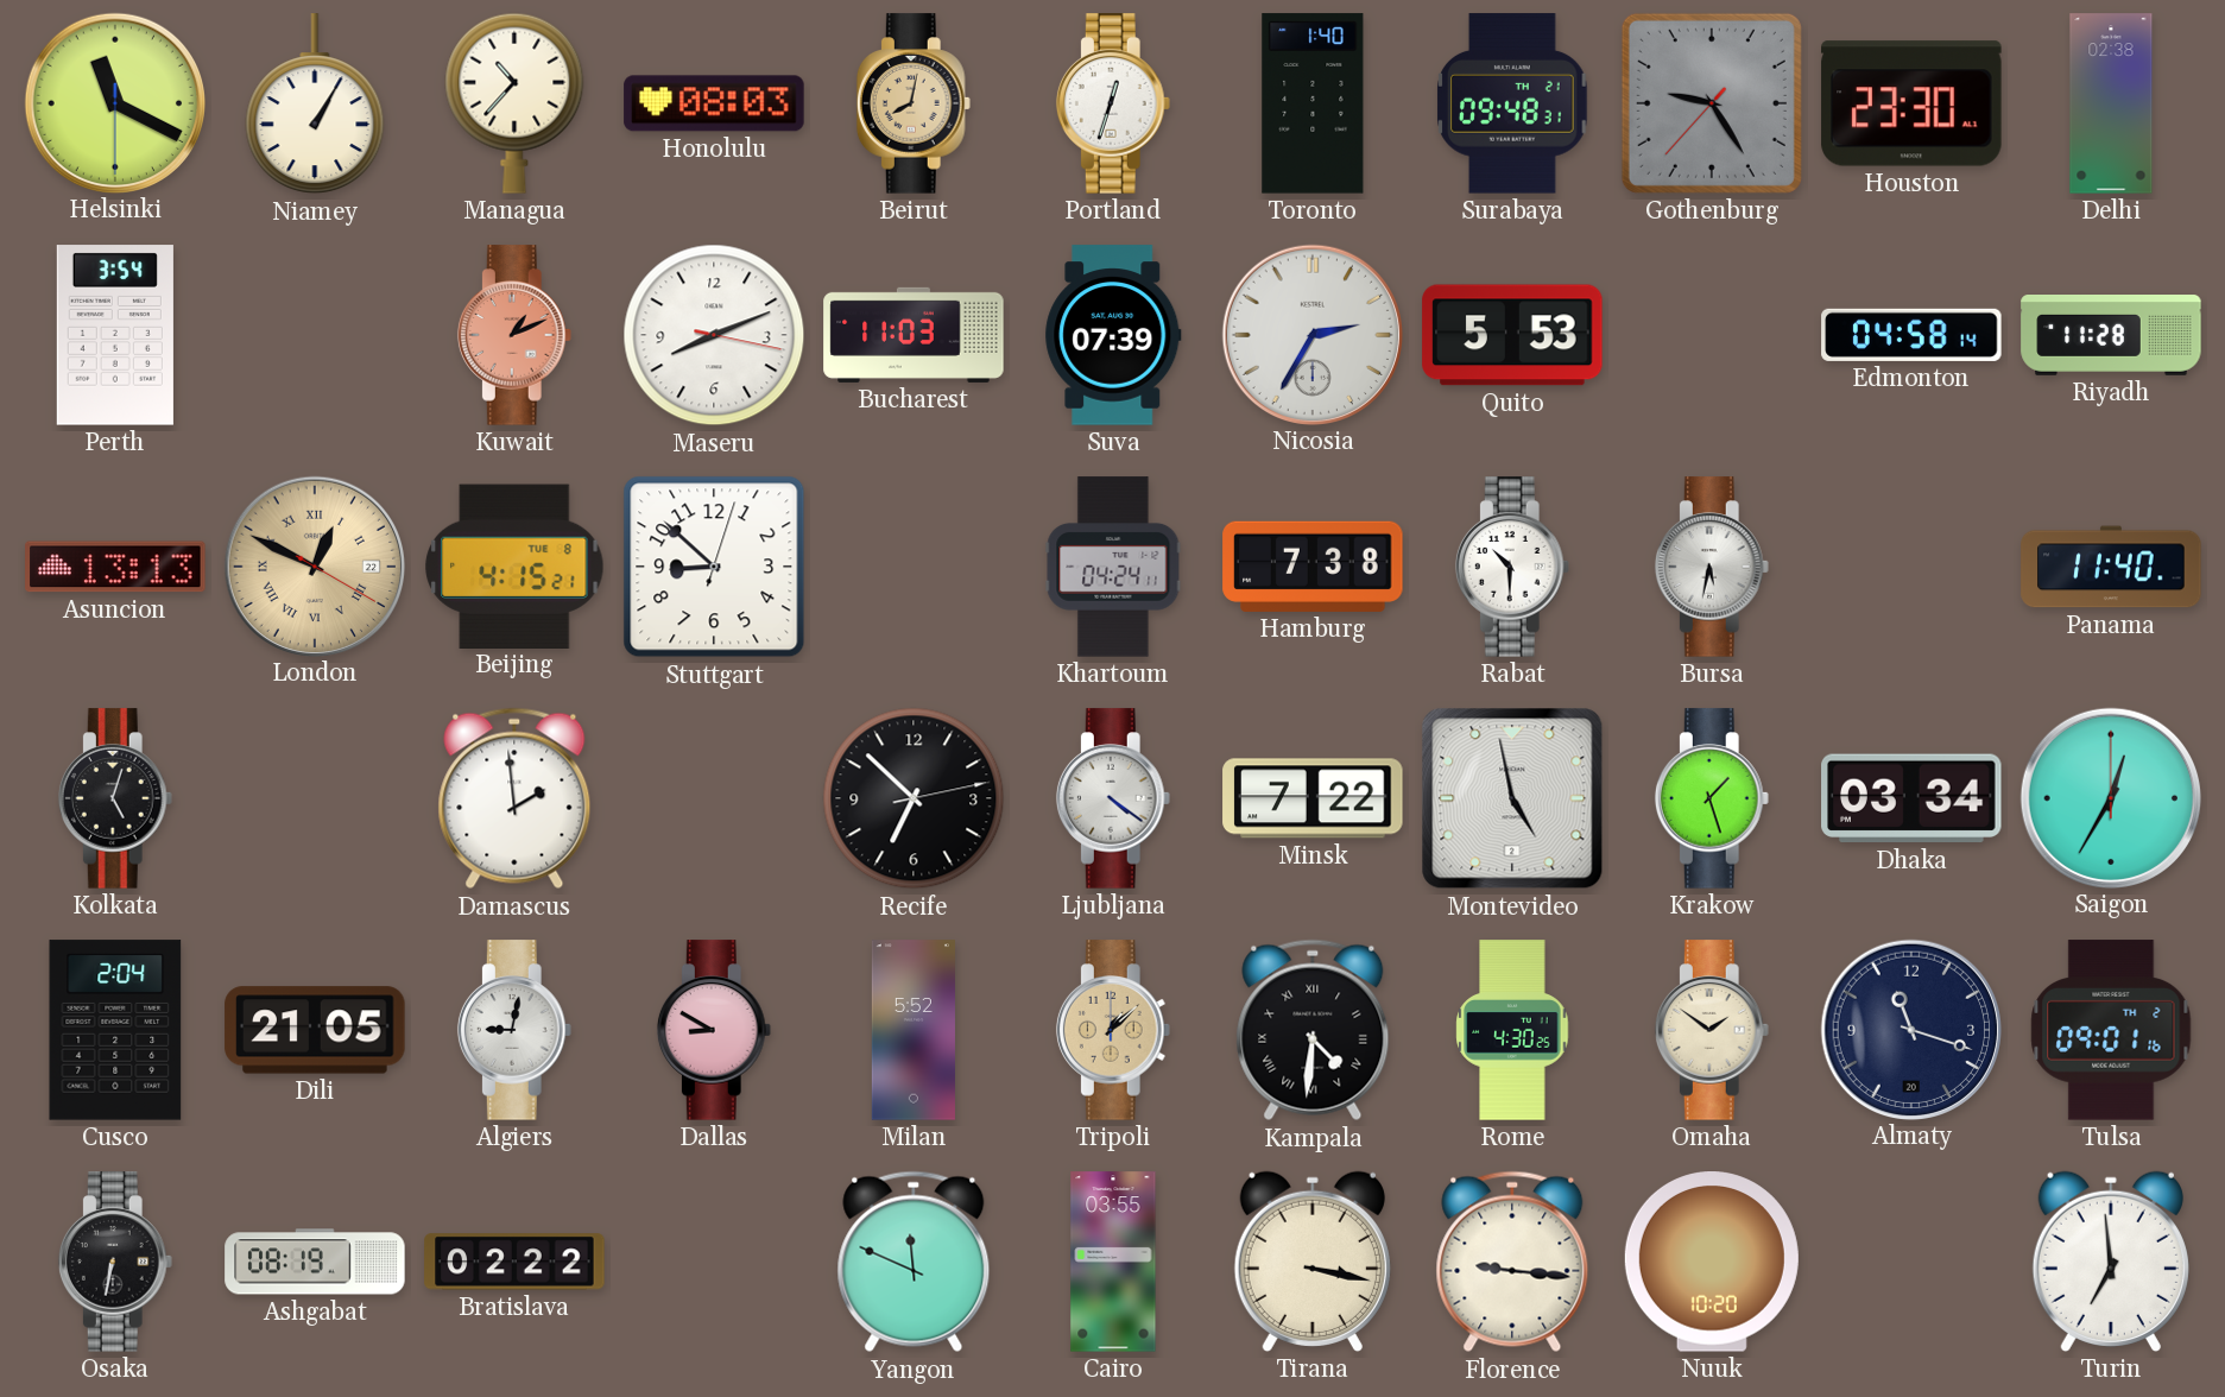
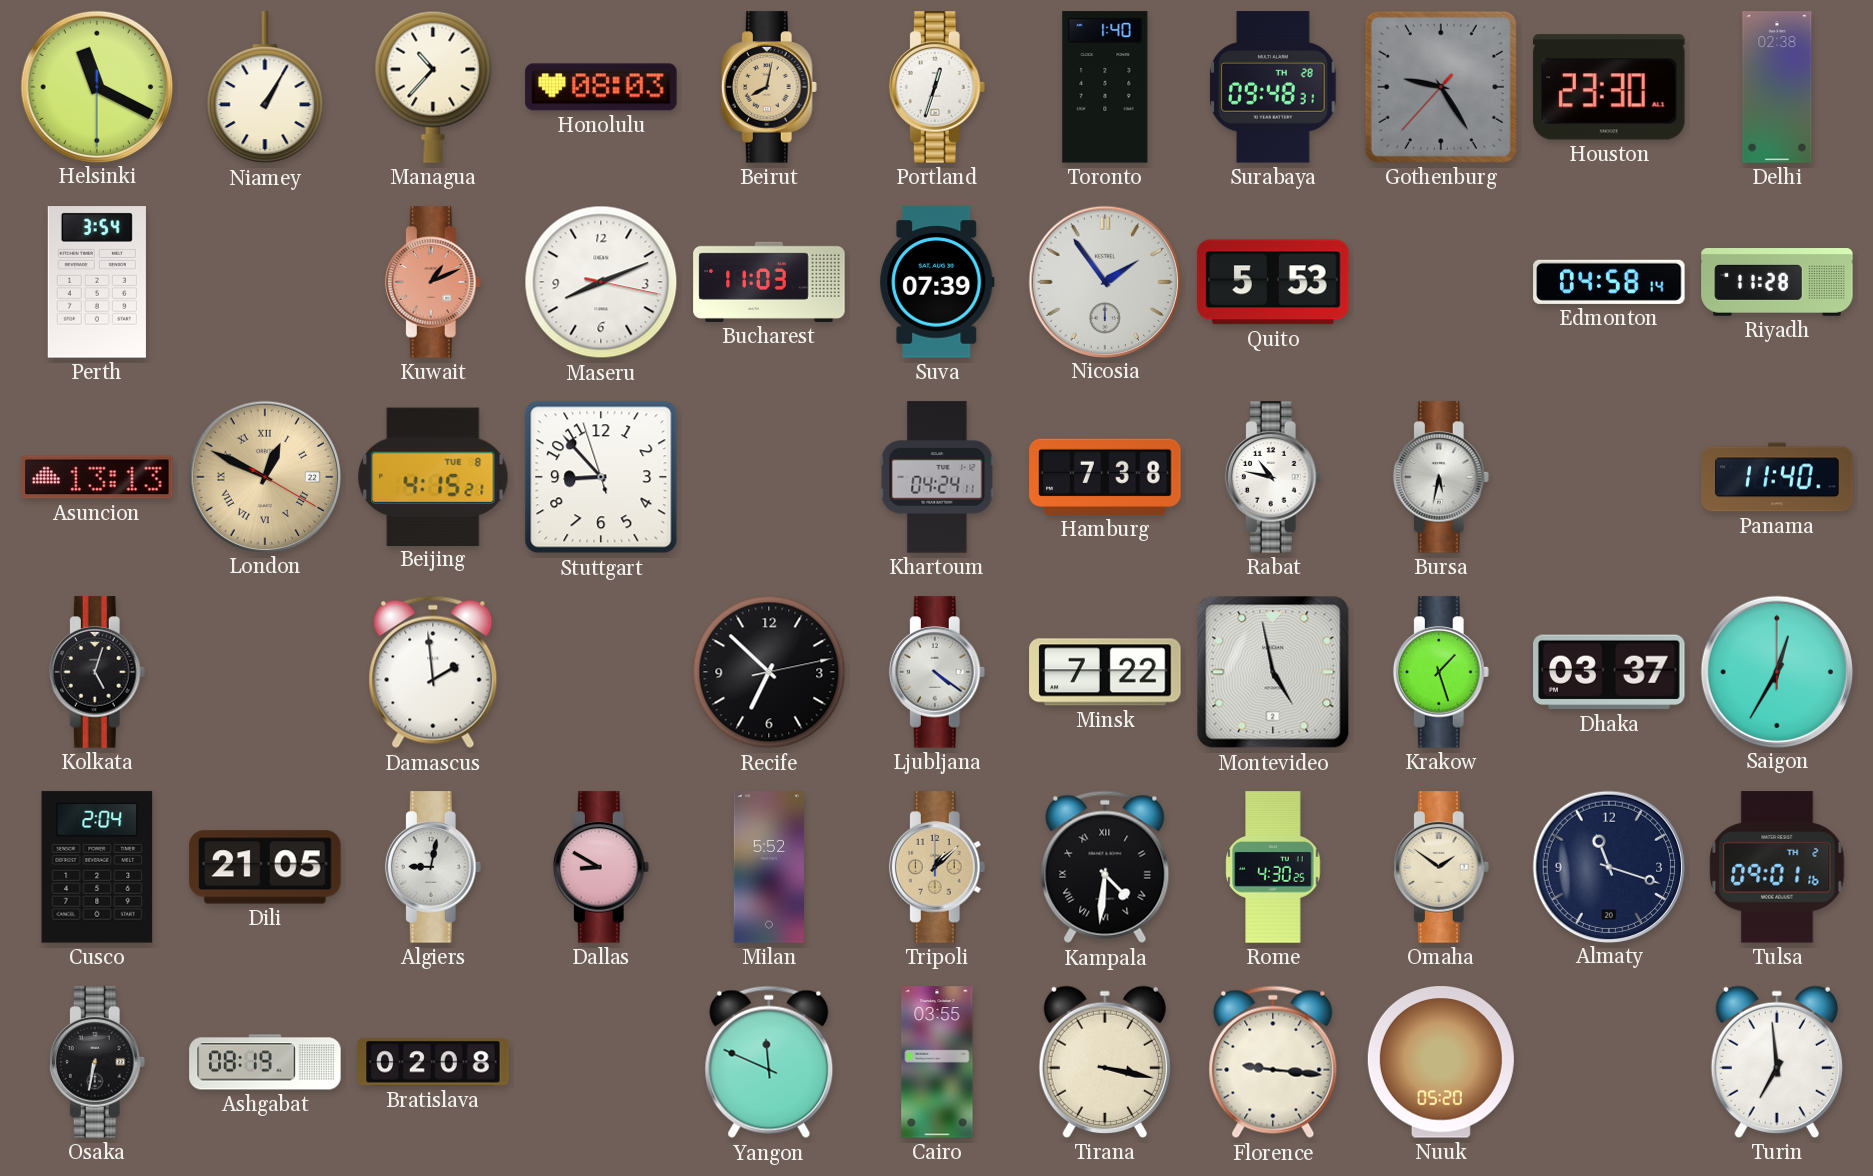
Surabaya date: TH 21 -> TH 28
Nicosia: 2:35 -> 1:54
Stuttgart: 8:52:03 -> 8:52:57
Rabat: 10:30 -> 10:47
Dhaka: 03:34 -> 03:37
Bratislava: 02:22 -> 02:08
Nuuk: 10:20 -> 05:20
